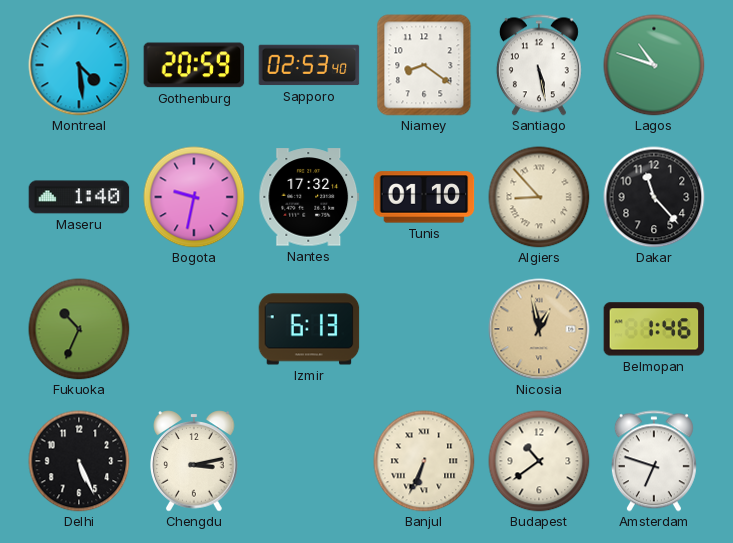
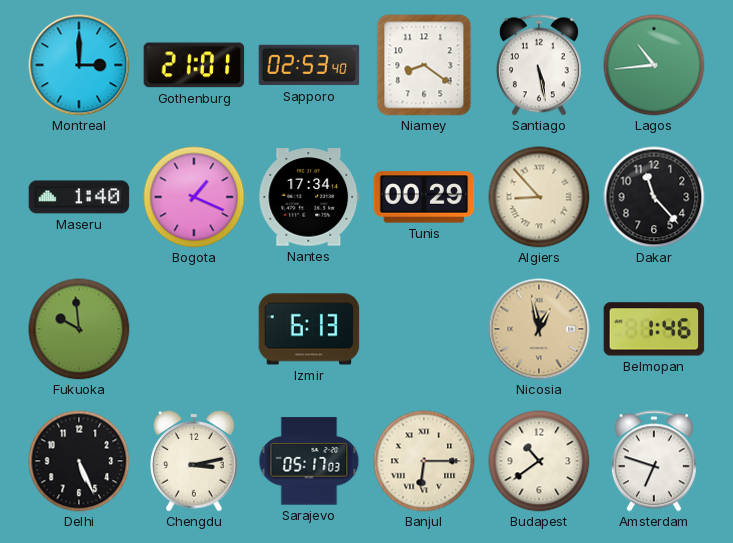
Montreal: 4:29 -> 3:00
Gothenburg: 20:59 -> 21:01
Lagos: 10:48 -> 10:44
Bogota: 9:32 -> 1:19
Nantes: 17:32 -> 17:34
Tunis: 01:10 -> 00:29
Fukuoka: 10:34 -> 9:59
Sarajevo: none -> 05:17
Banjul: 6:34 -> 6:15
